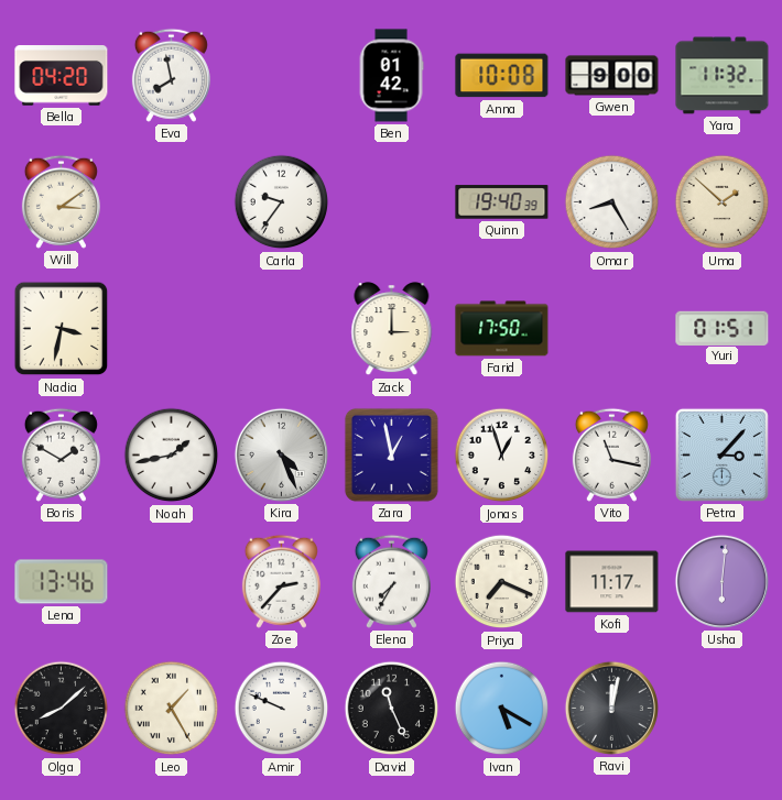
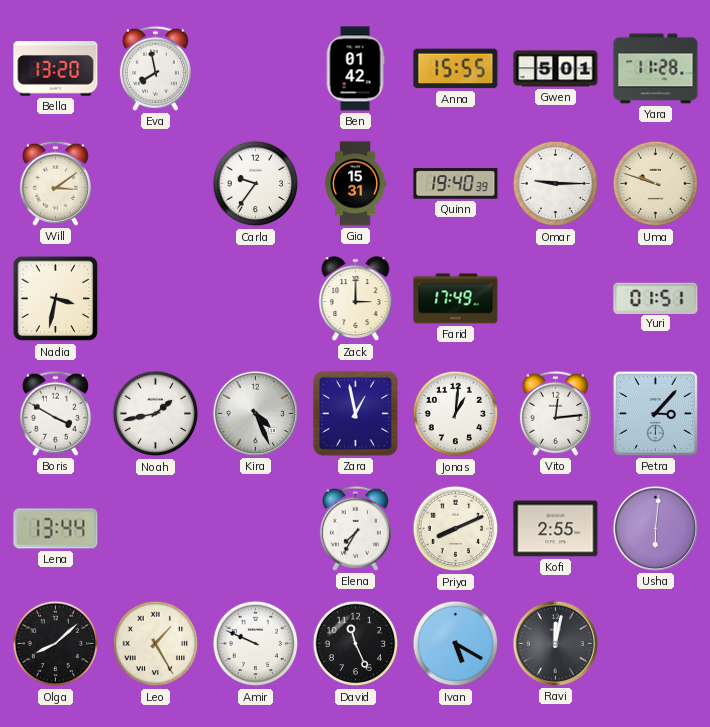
Bella: 04:20 -> 13:20
Anna: 10:08 -> 15:55
Gwen: 9:00 -> 5:01
Yara: 11:32 -> 11:28
Gia: none -> 15:31
Omar: 8:25 -> 9:15
Uma: 1:52 -> 9:48
Farid: 17:50 -> 17:49
Boris: 1:50 -> 3:50
Jonas: 12:57 -> 1:01
Vito: 11:17 -> 12:14
Lena: 13:46 -> 13:44
Zoe: 2:37 -> none
Priya: 7:19 -> 8:11
Kofi: 11:17 -> 2:55
